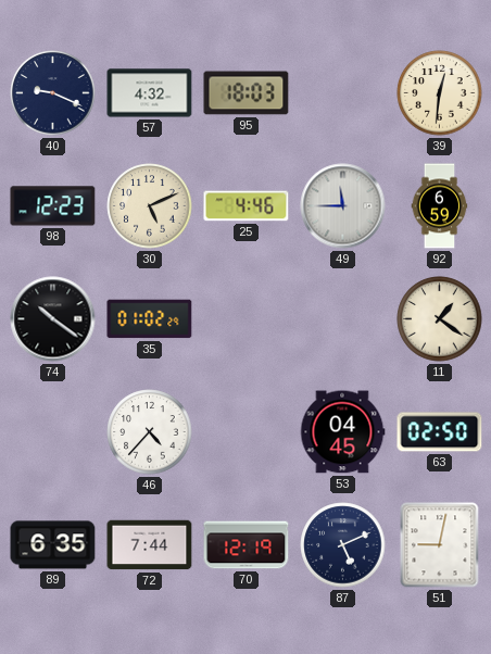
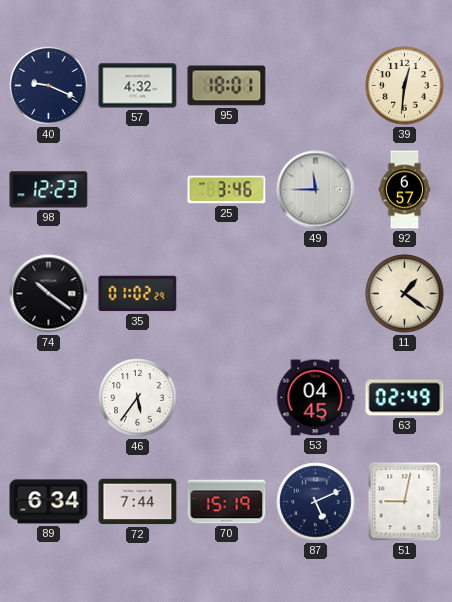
95: 18:03 -> 18:01
30: 5:11 -> none
25: 4:46 -> 3:46
92: 6:59 -> 6:57
46: 4:37 -> 5:36
63: 02:50 -> 02:49
89: 6:35 -> 6:34
70: 12:19 -> 15:19
